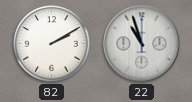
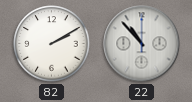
22: 10:57 -> 10:53
